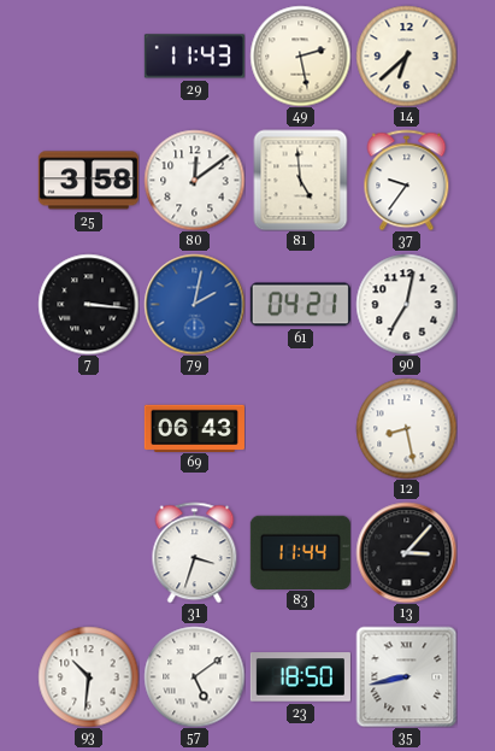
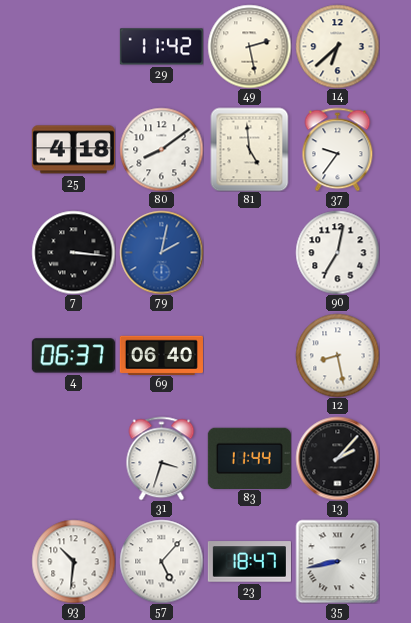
29: 11:43 -> 11:42
25: 3:58 -> 4:18
80: 12:09 -> 8:09
61: 04:21 -> none
4: none -> 06:37
69: 06:43 -> 06:40
13: 3:07 -> 2:07
57: 5:09 -> 5:07
23: 18:50 -> 18:47
